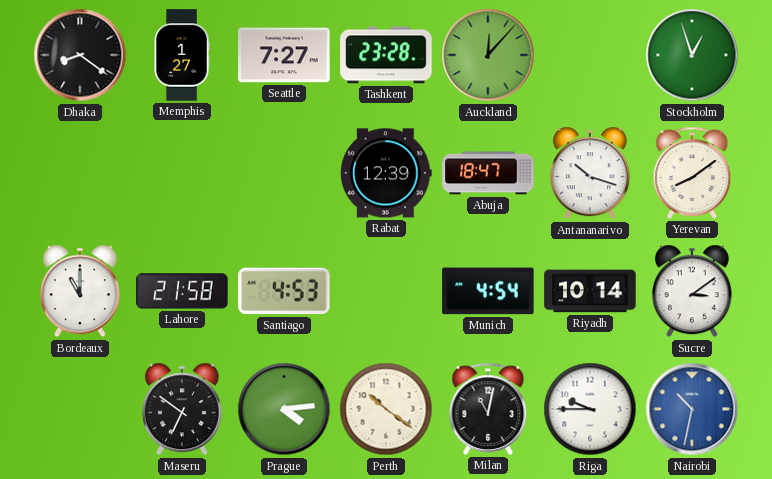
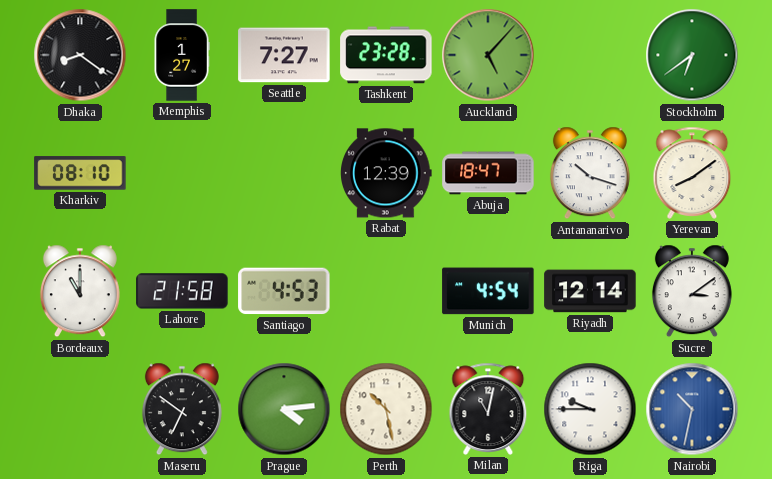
Auckland: 12:07 -> 5:07
Stockholm: 12:57 -> 6:39
Kharkiv: none -> 08:10
Riyadh: 10:14 -> 12:14
Perth: 10:21 -> 10:28
